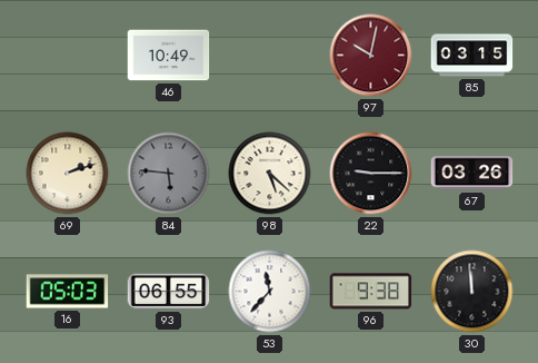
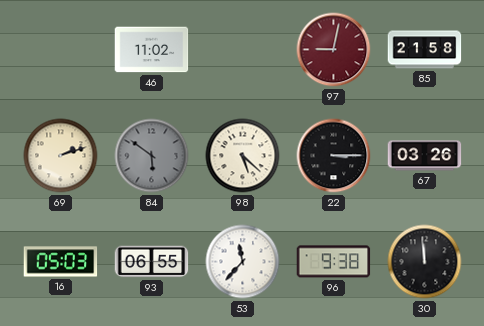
46: 10:49 -> 11:02
97: 10:02 -> 9:02
85: 03:15 -> 21:58
84: 5:46 -> 5:51
22: 9:15 -> 3:15
